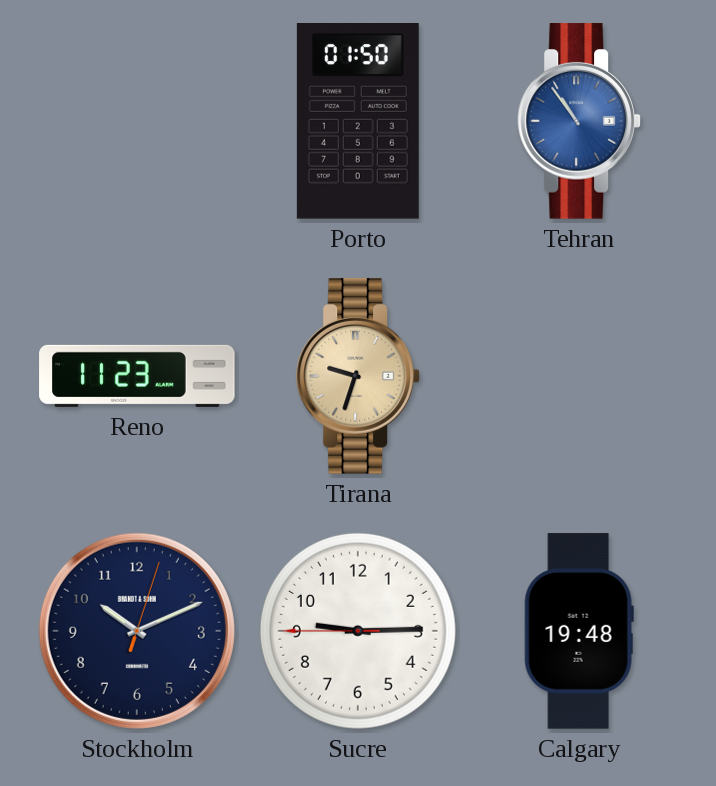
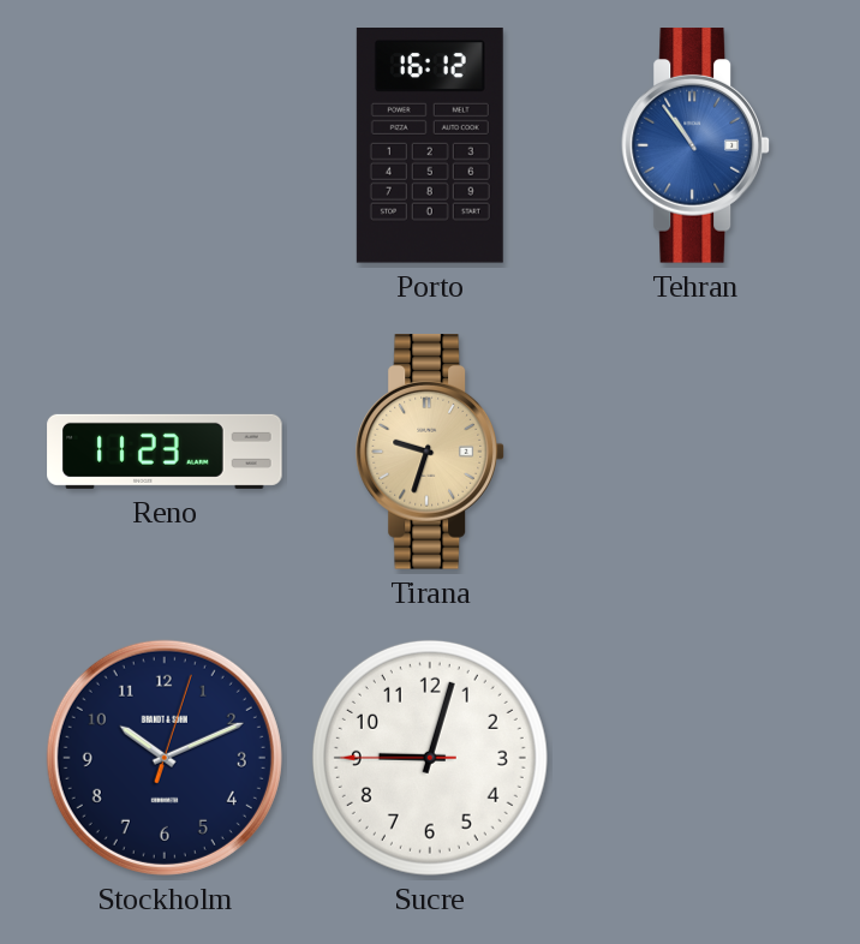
Porto: 01:50 -> 16:12
Sucre: 9:14 -> 9:02
Calgary: 19:48 -> none
